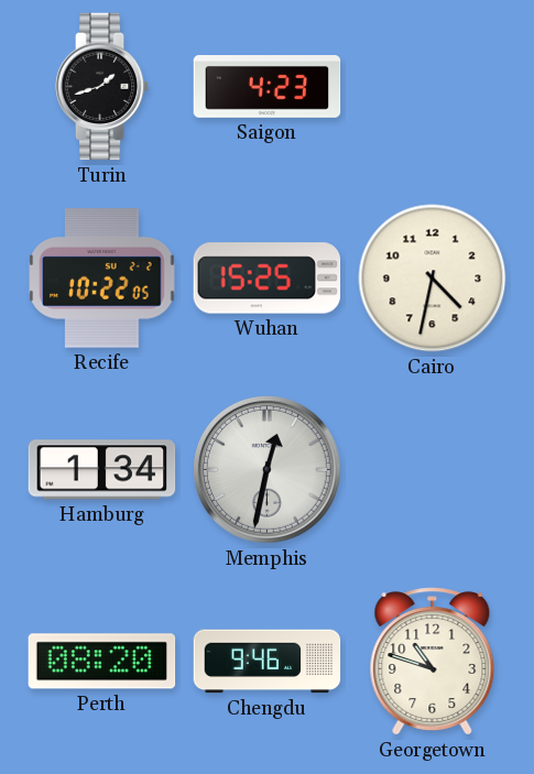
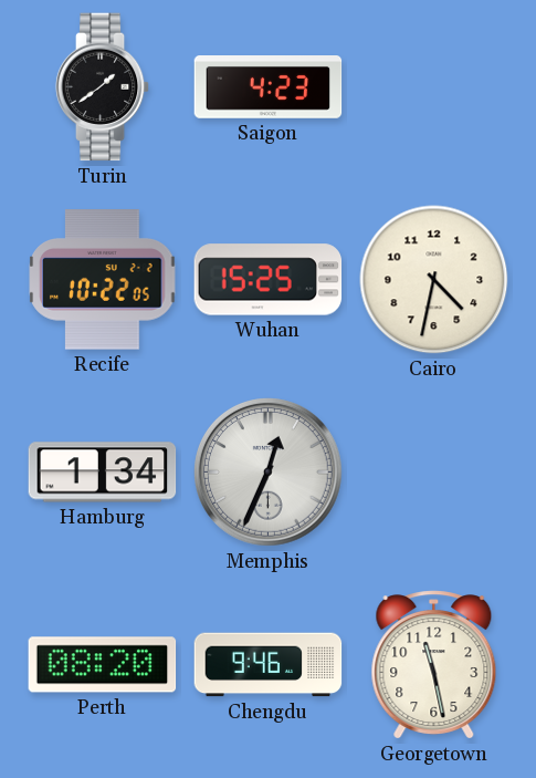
Turin: 1:42 -> 1:39
Memphis: 12:32 -> 12:34
Georgetown: 10:48 -> 11:28
